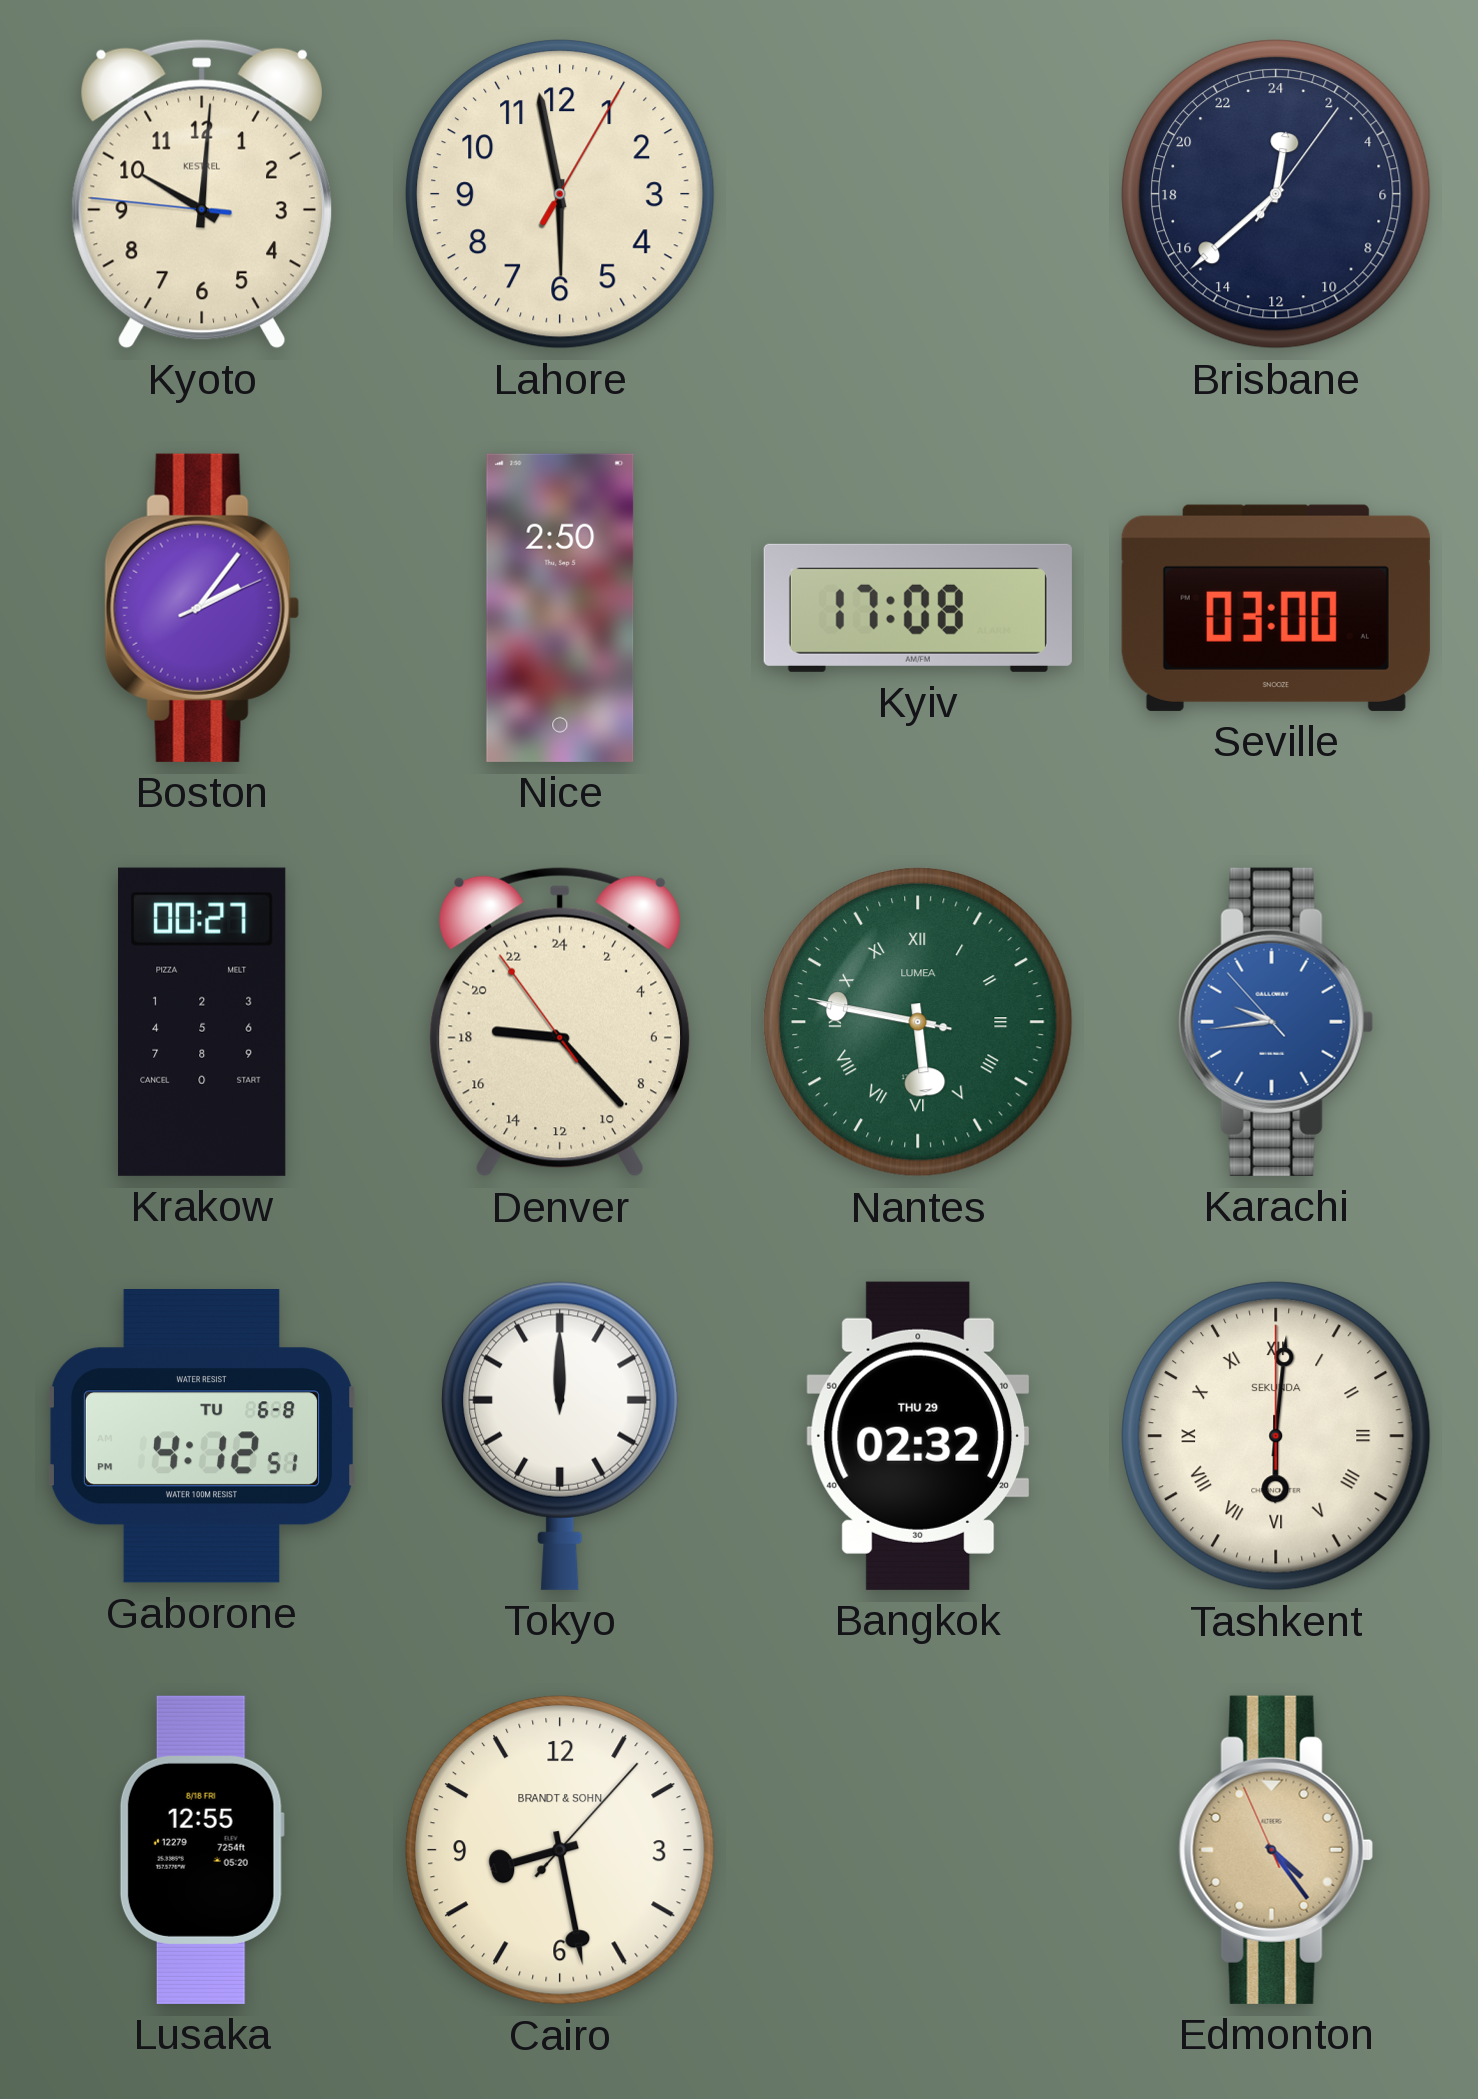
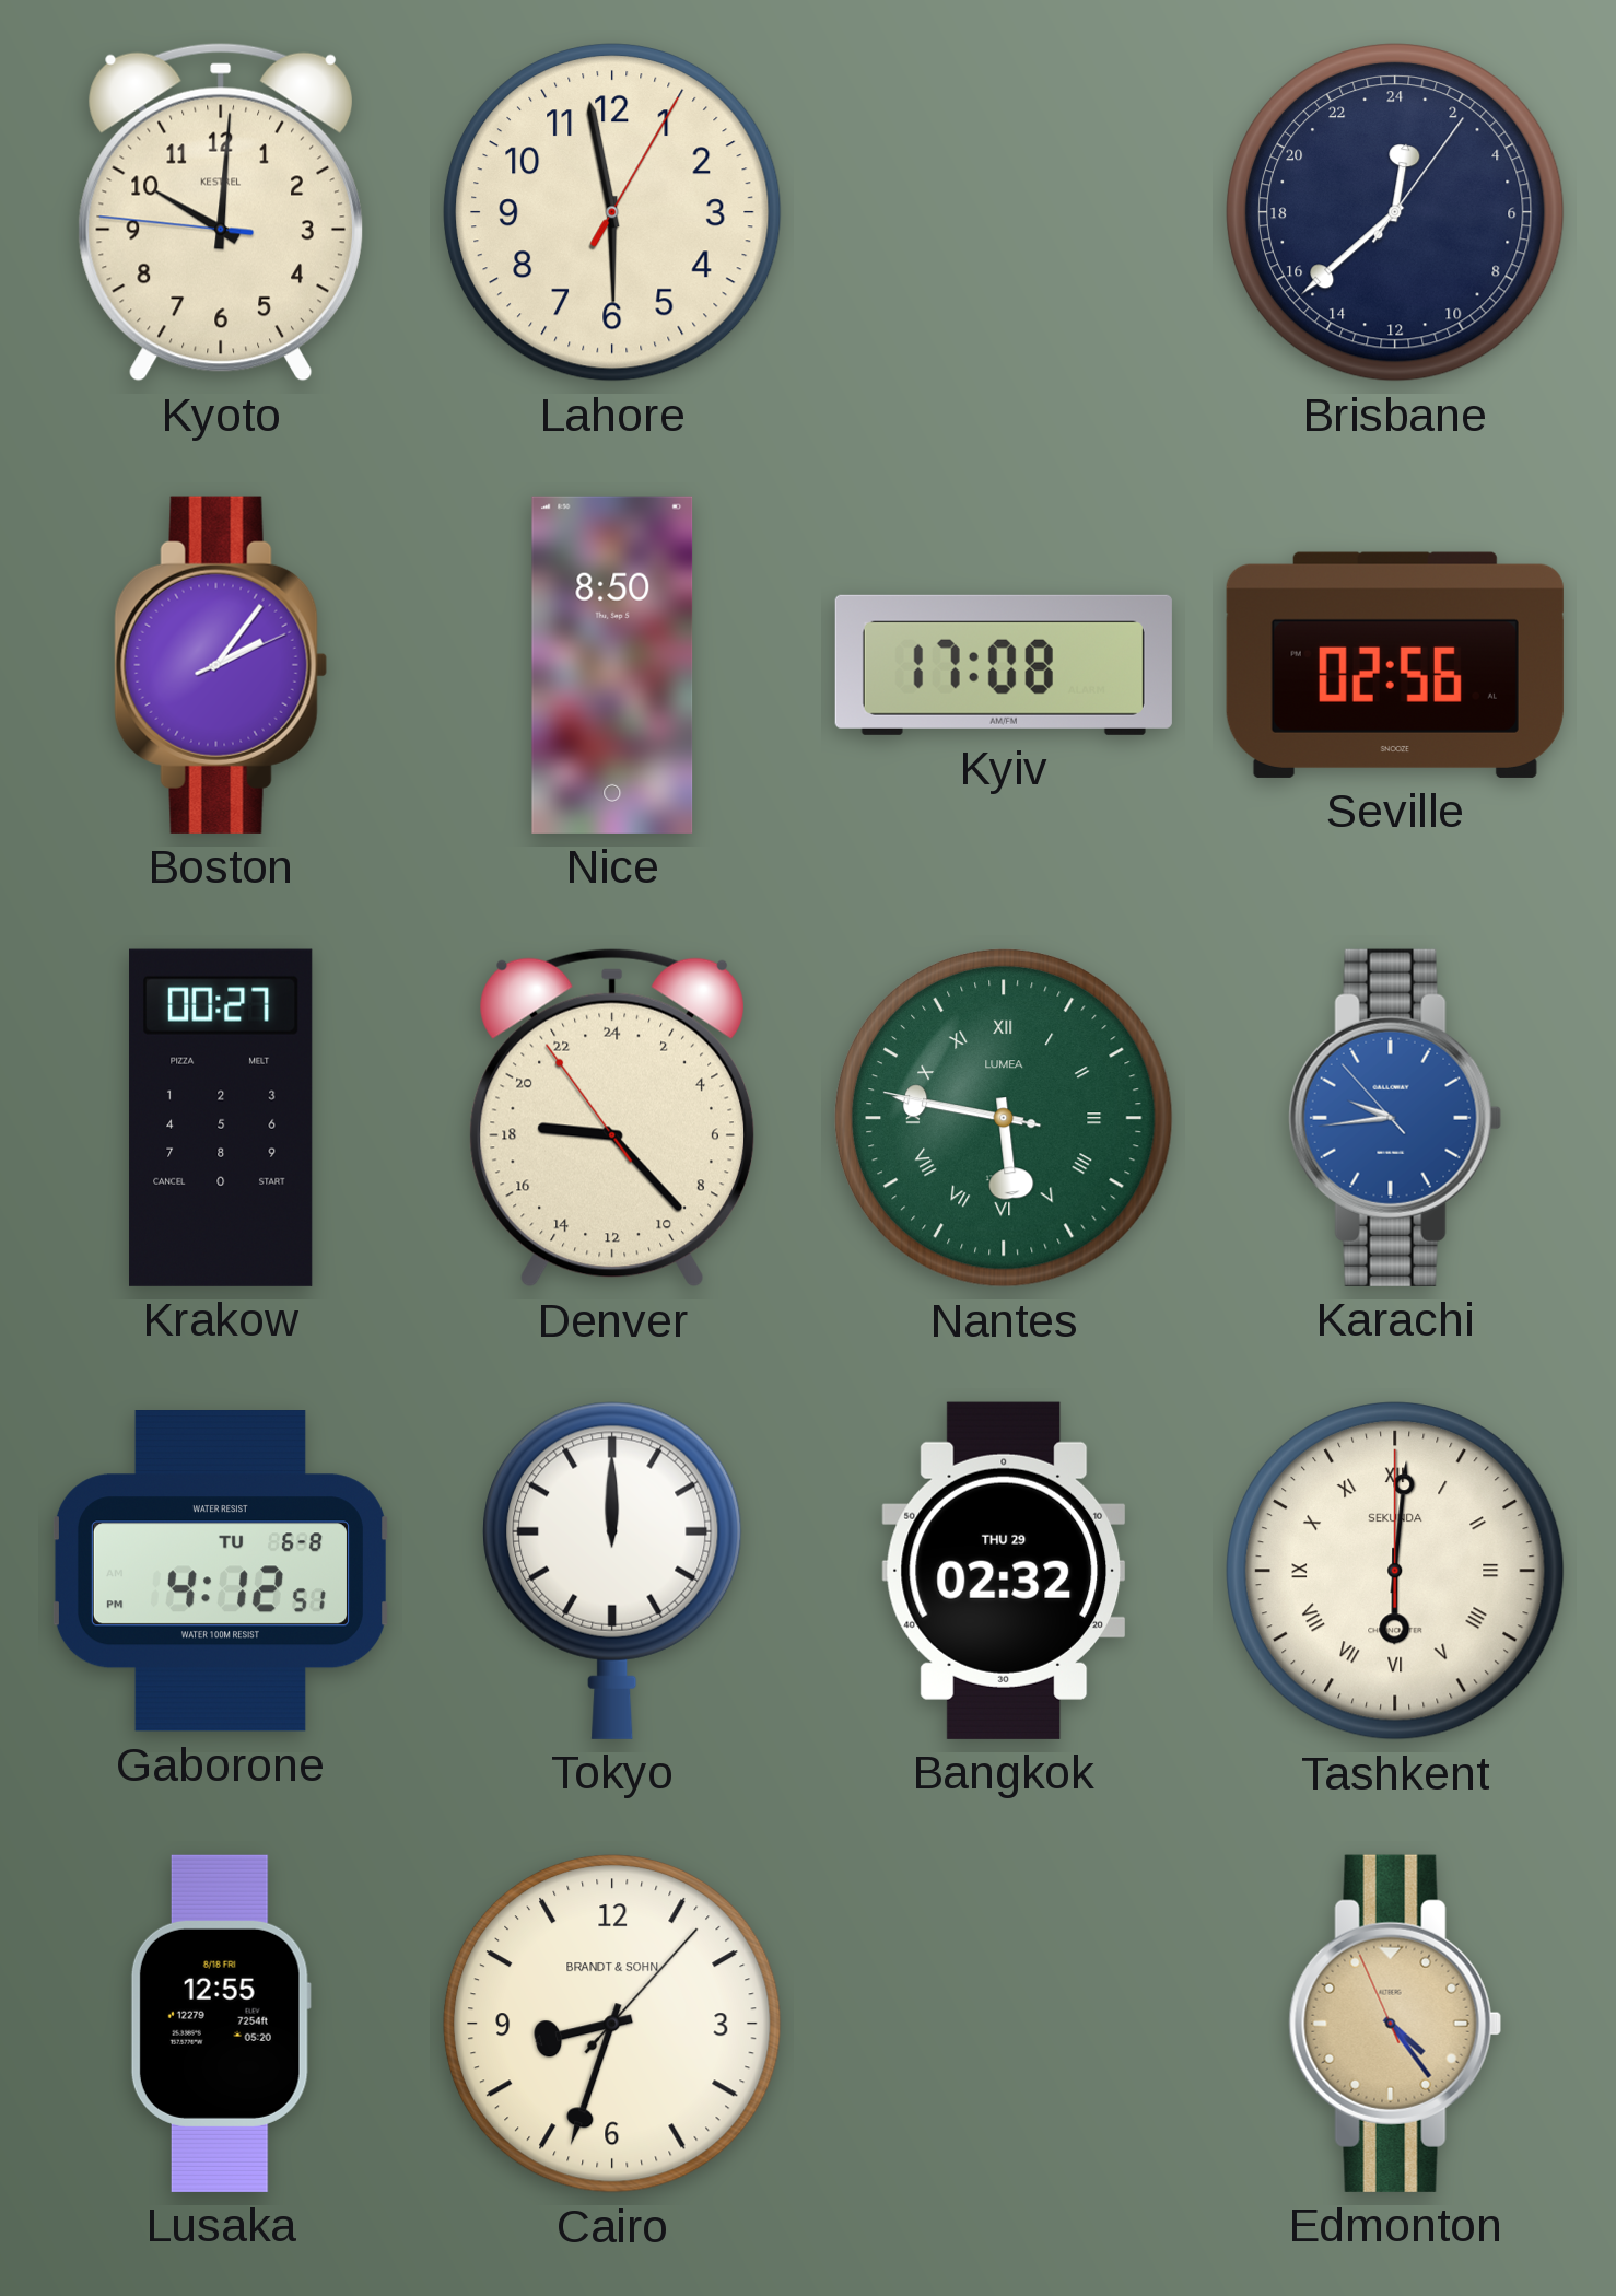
Nice: 2:50 -> 8:50
Seville: 03:00 -> 02:56
Cairo: 8:28 -> 8:33
